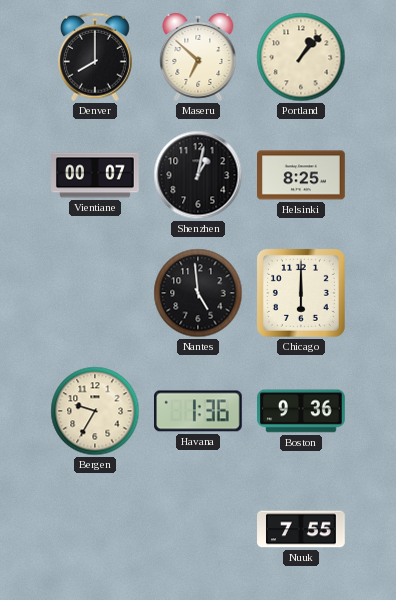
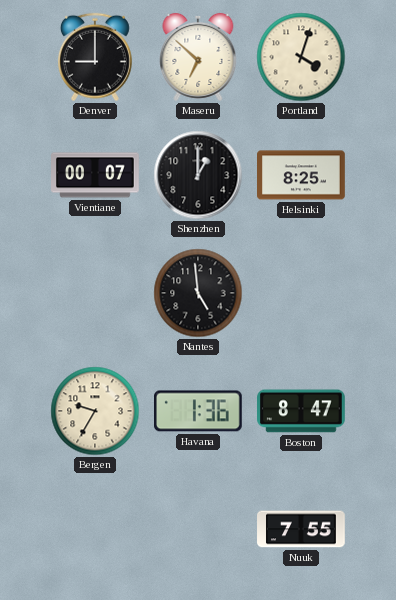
Denver: 8:00 -> 9:00
Portland: 1:07 -> 4:03
Shenzhen: 1:02 -> 1:00
Chicago: 6:00 -> none
Boston: 9:36 -> 8:47
